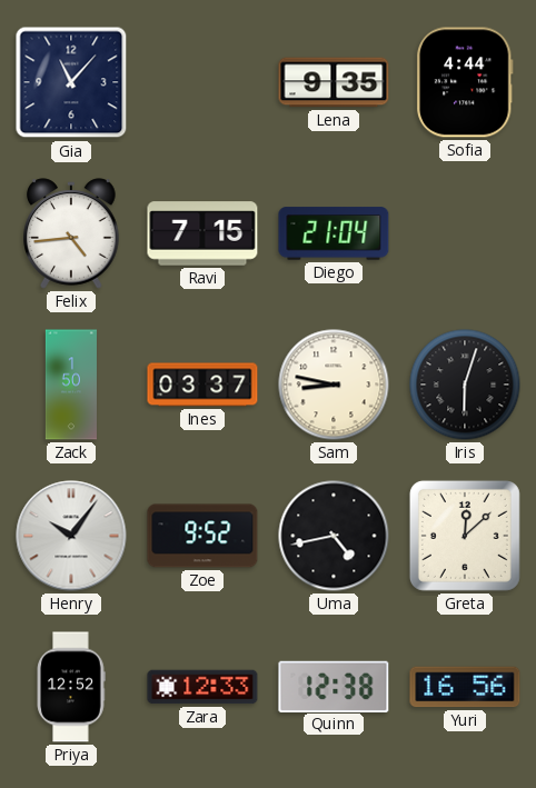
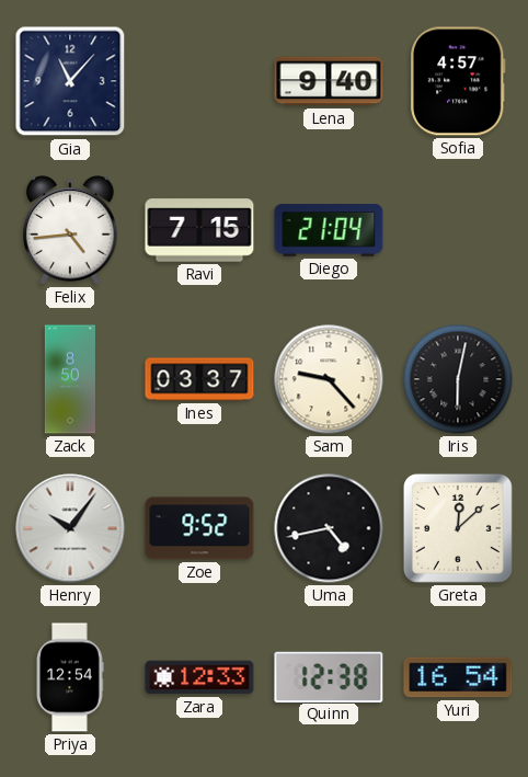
Lena: 9:35 -> 9:40
Sofia: 4:44 -> 4:57
Zack: 1:50 -> 8:50
Sam: 8:47 -> 9:23
Iris: 6:03 -> 6:02
Priya: 12:52 -> 12:54
Yuri: 16:56 -> 16:54
